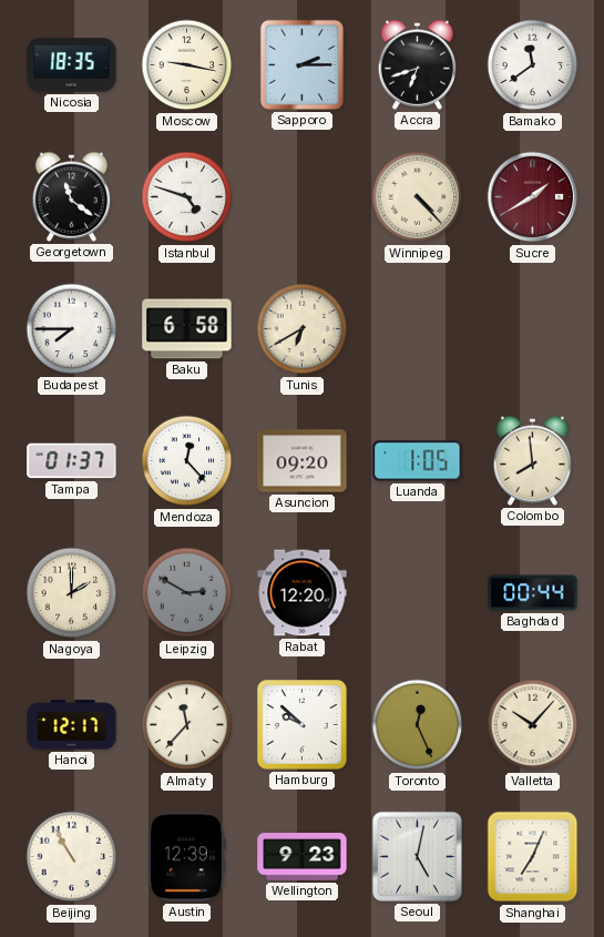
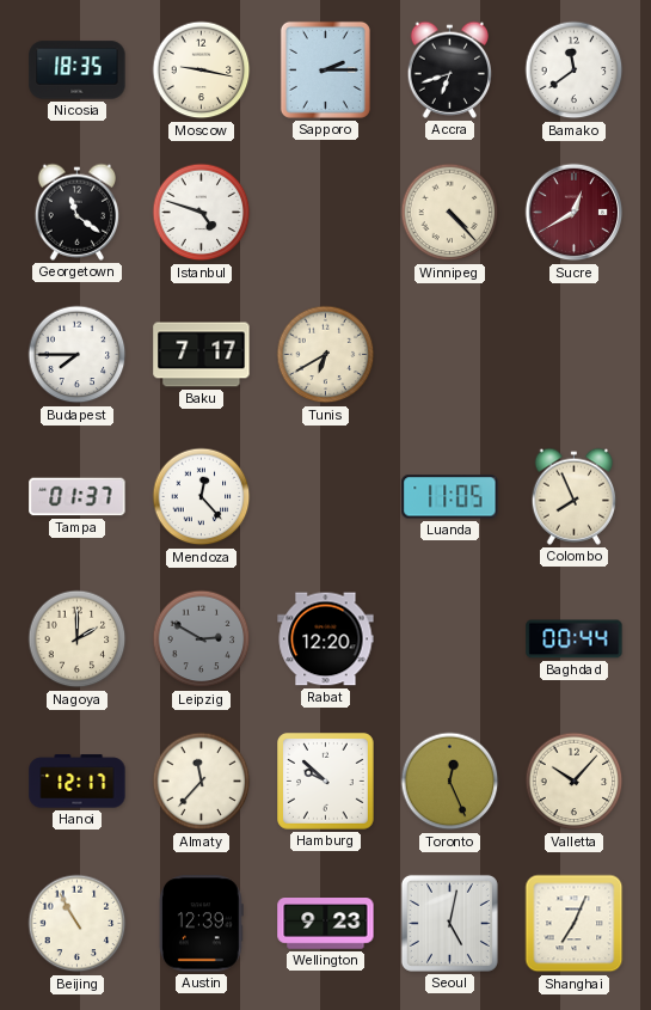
Sucre: 1:40 -> 12:40
Baku: 6:58 -> 7:17
Asuncion: 09:20 -> none
Luanda: 1:05 -> 11:05
Colombo: 7:59 -> 7:56
